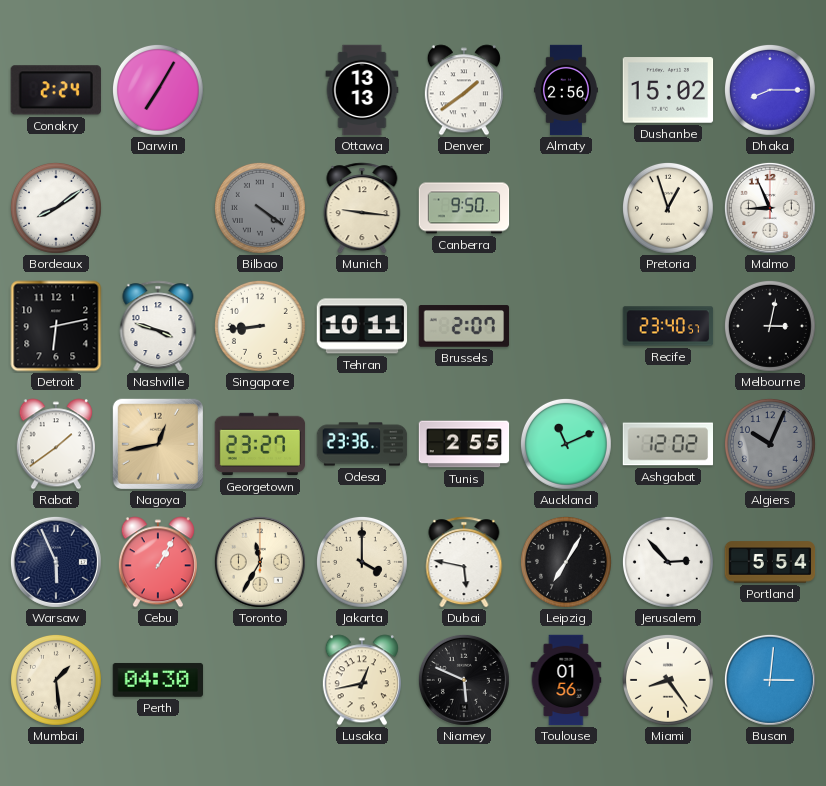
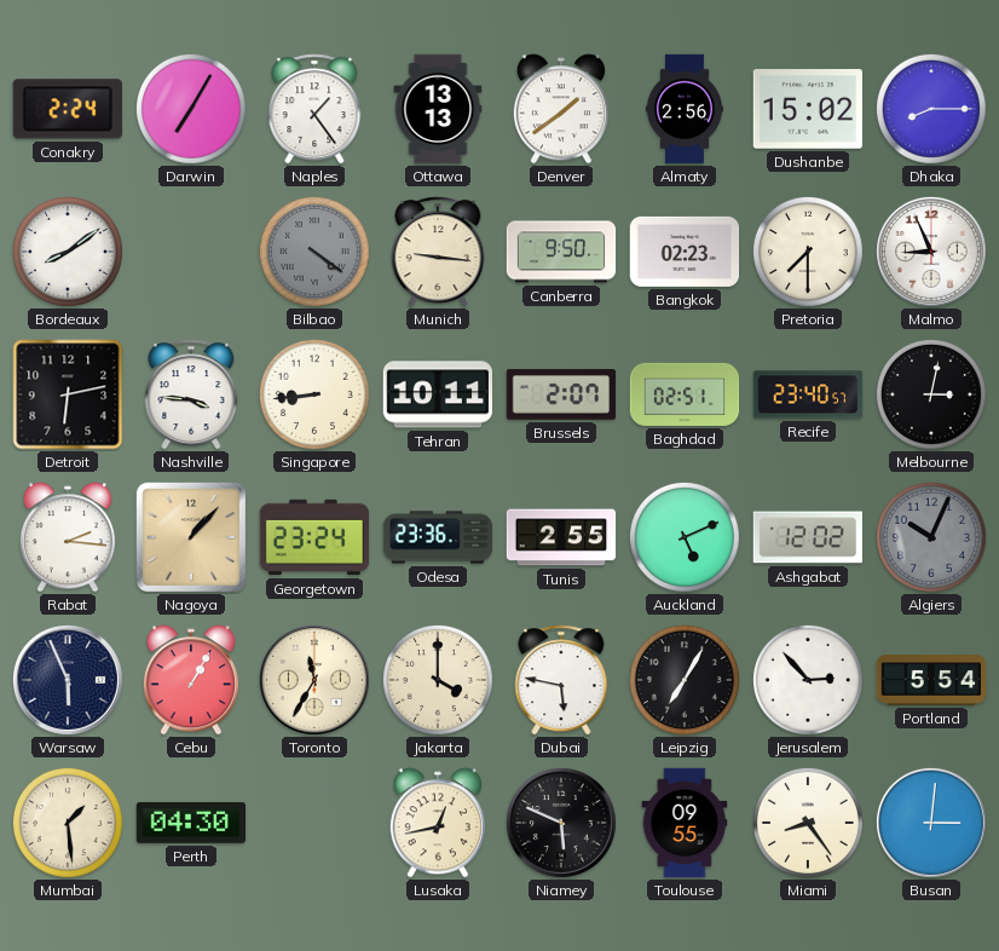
Naples: none -> 1:24
Bangkok: none -> 02:23
Pretoria: 12:57 -> 7:30
Nashville: 3:48 -> 3:46
Baghdad: none -> 02:51
Rabat: 1:39 -> 2:16
Nagoya: 12:43 -> 1:07
Georgetown: 23:27 -> 23:24
Auckland: 11:11 -> 5:11
Toulouse: 01:56 -> 09:55
